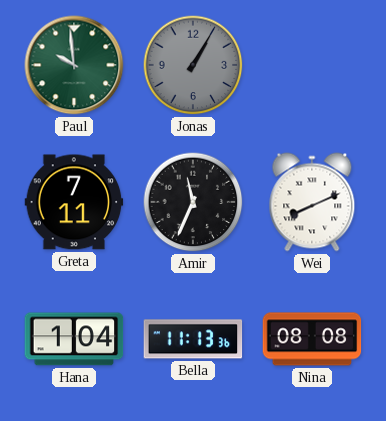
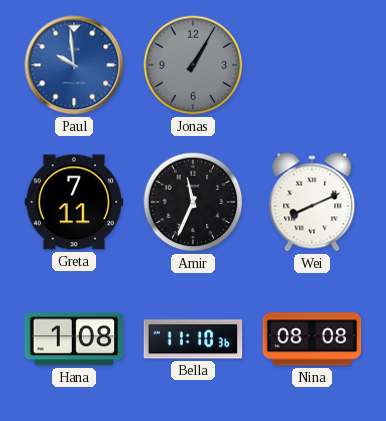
Paul dial: green -> blue
Hana: 1:04 -> 1:08
Bella: 11:13 -> 11:10
